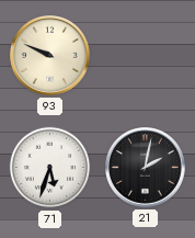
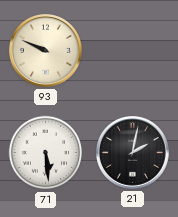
71: 5:33 -> 5:29
